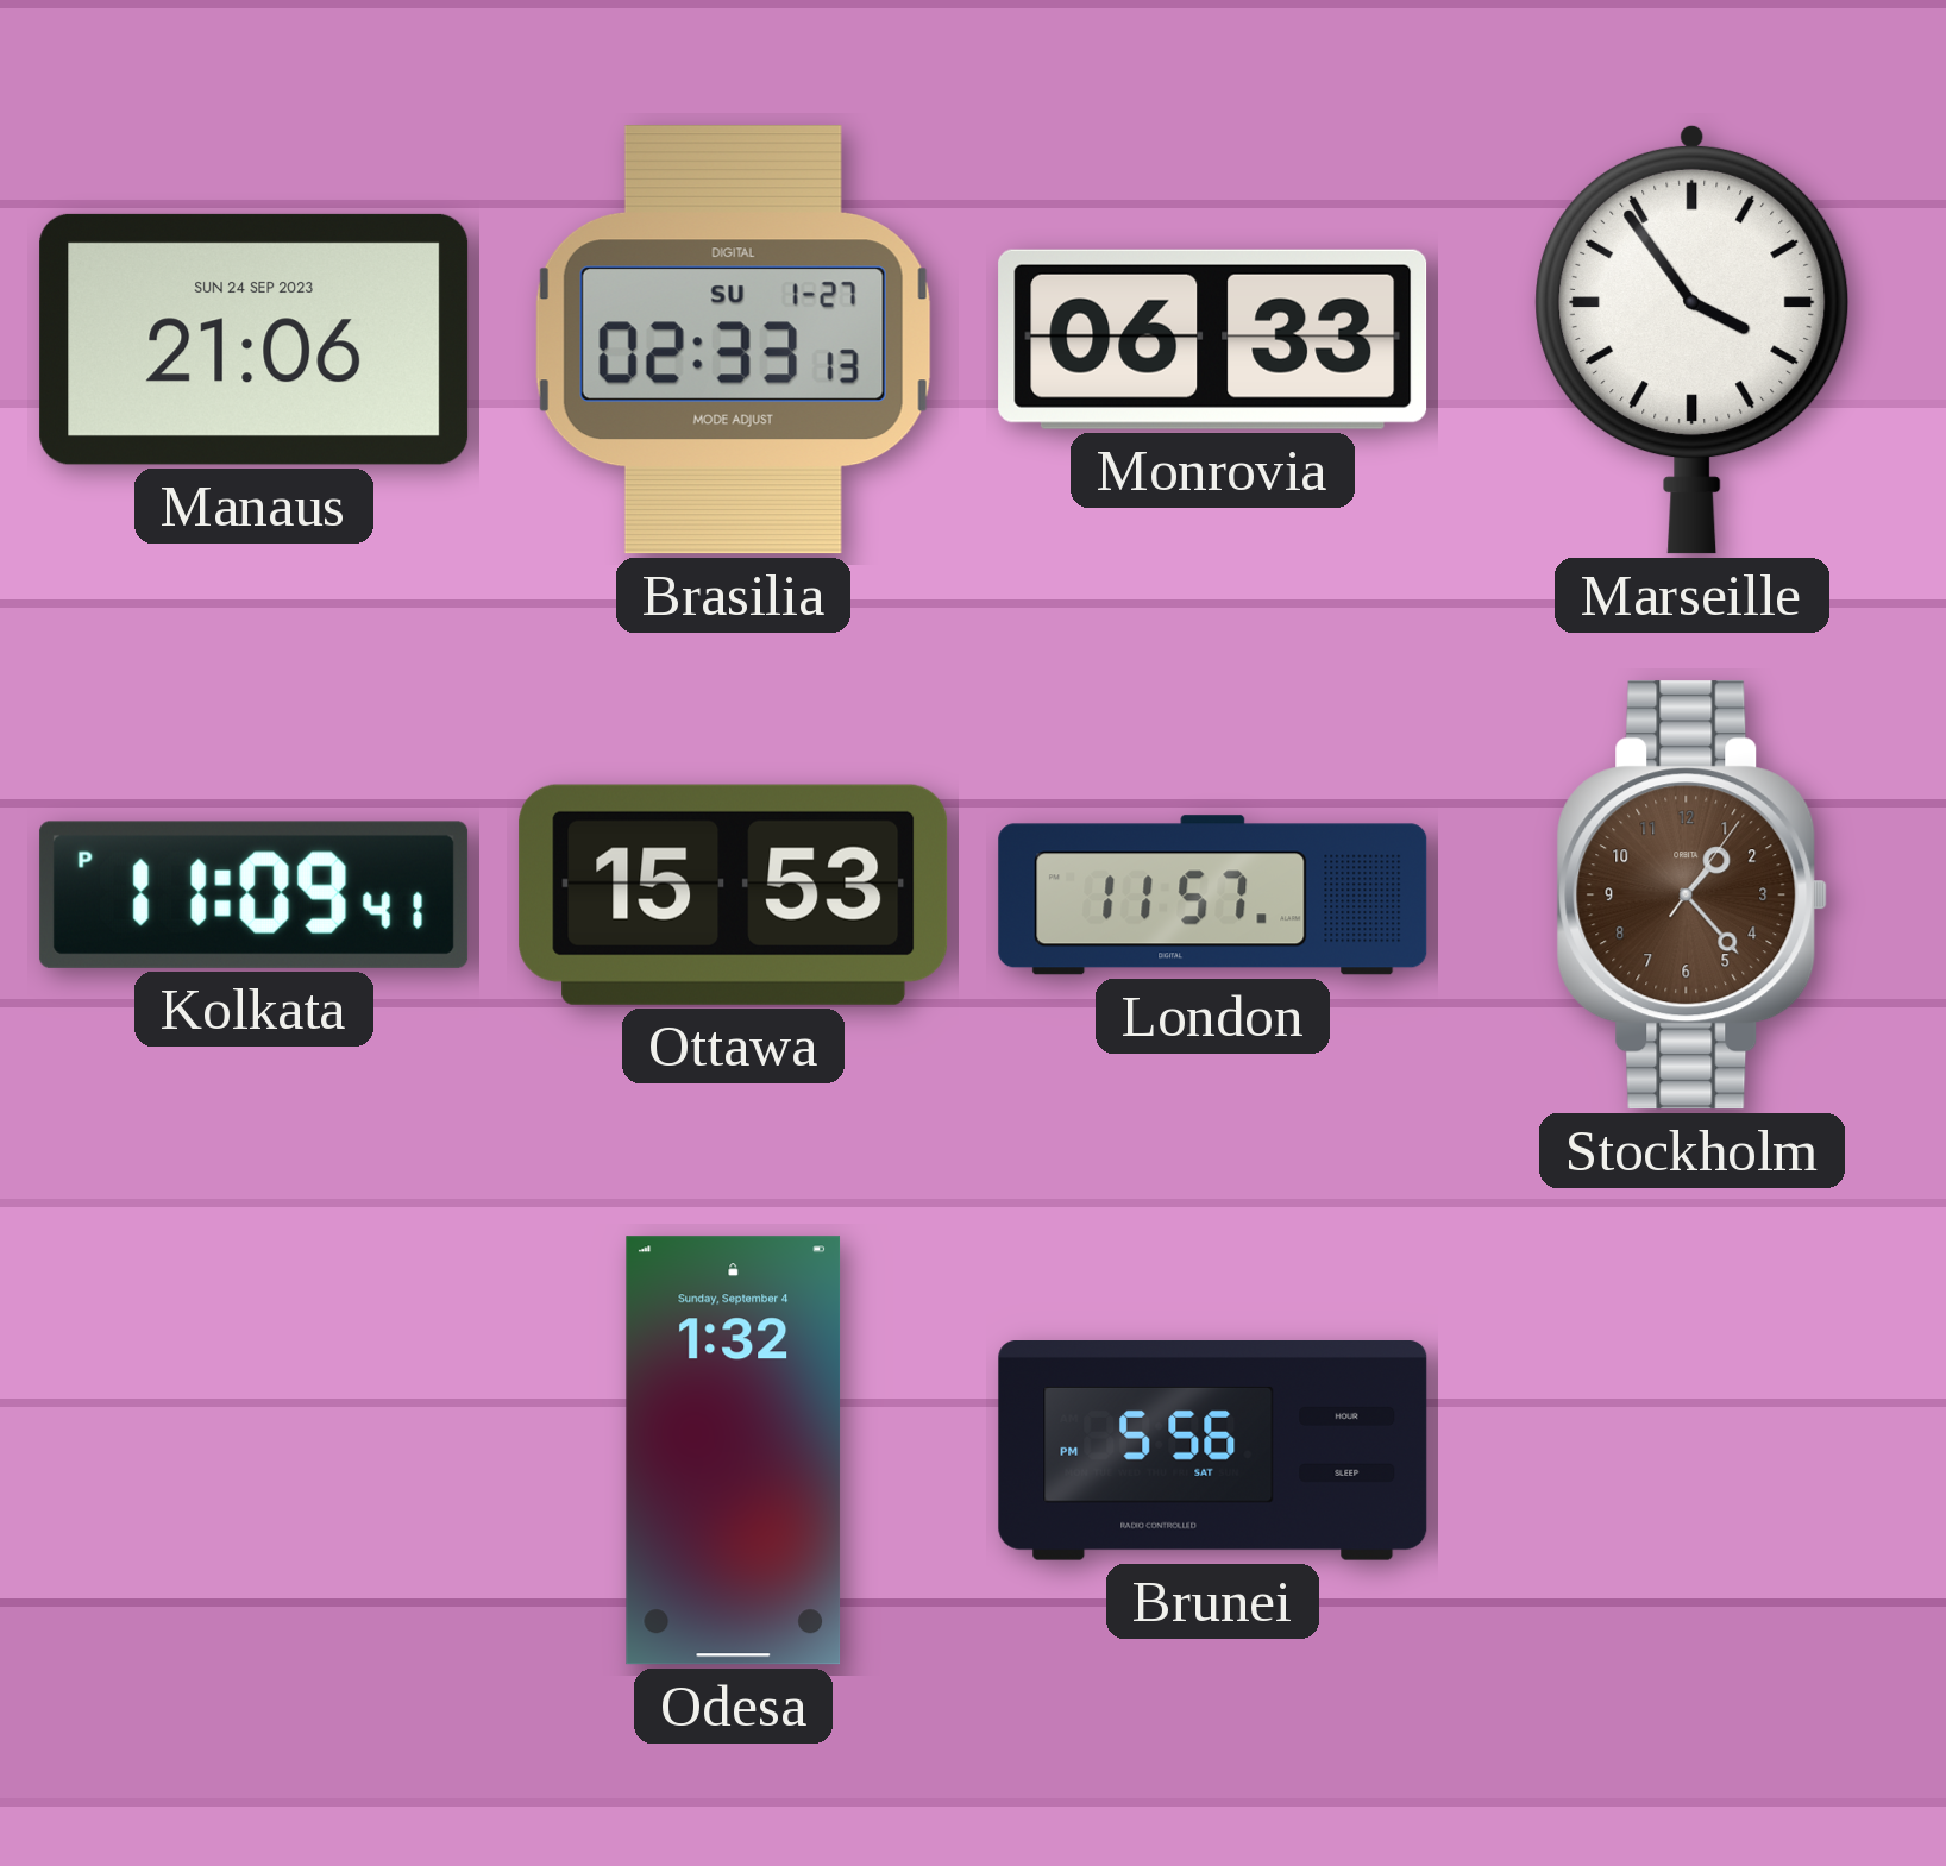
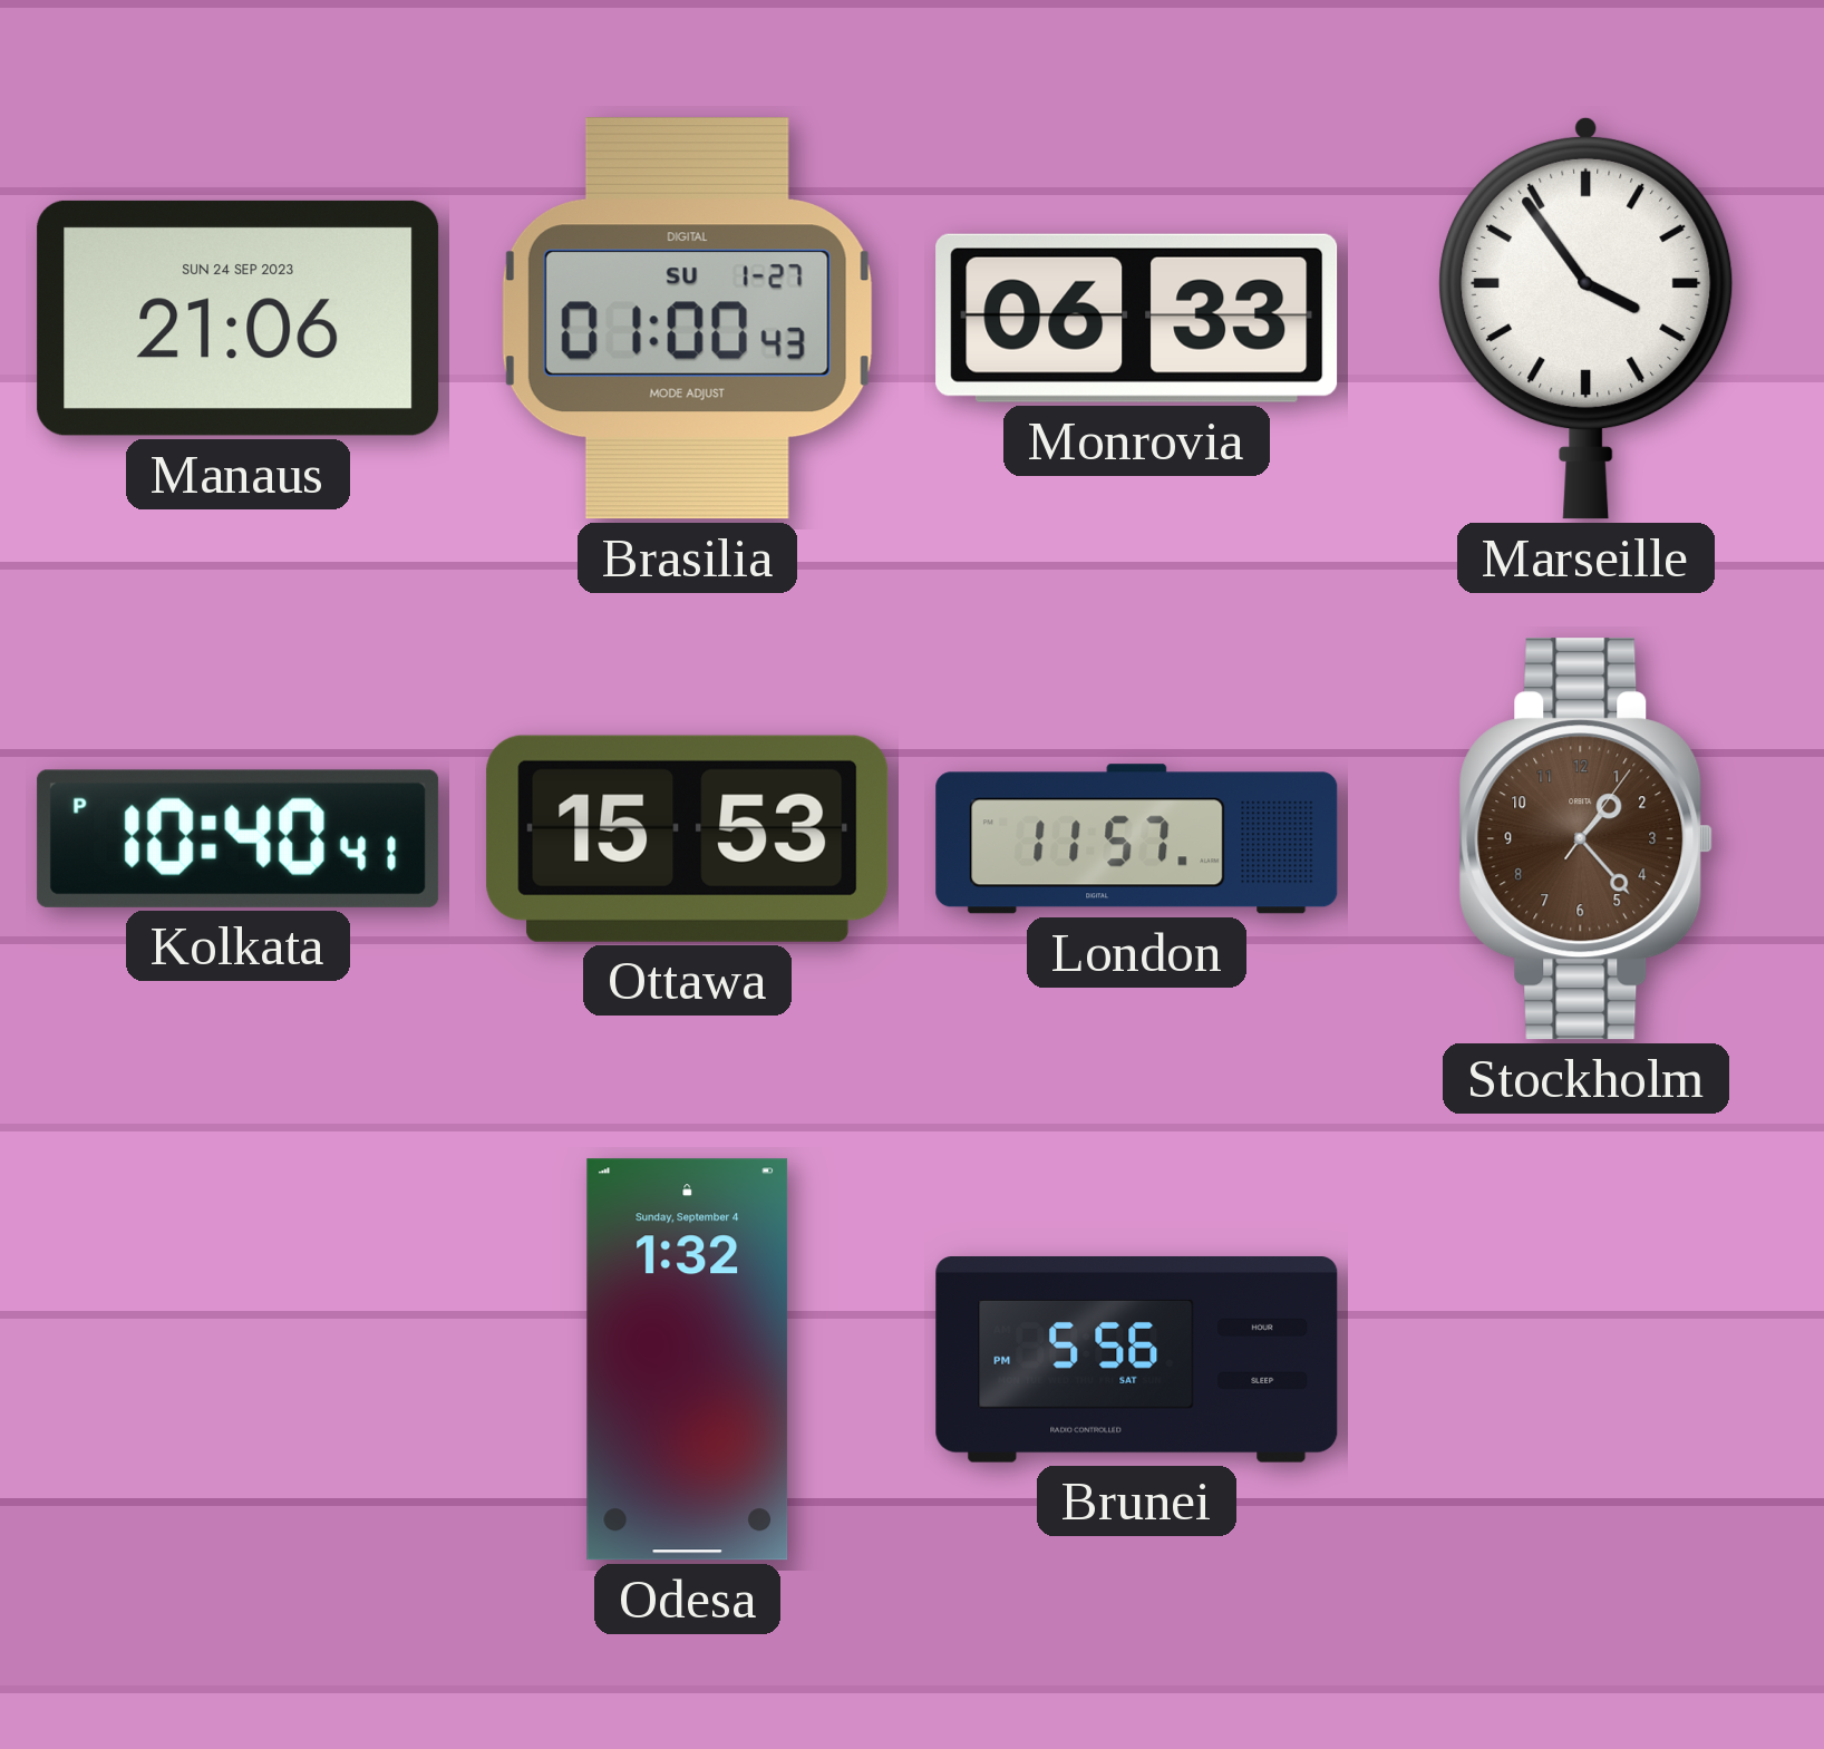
Brasilia: 02:33 -> 01:00
Kolkata: 11:09 -> 10:40
